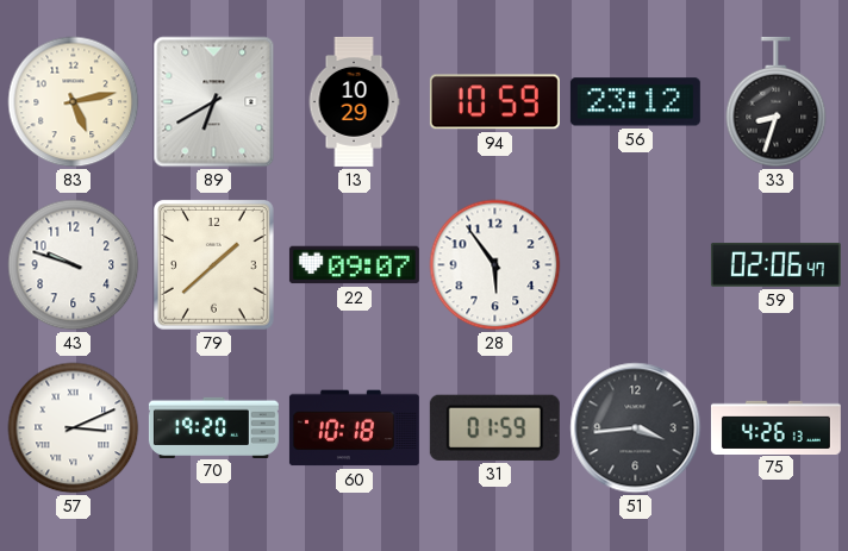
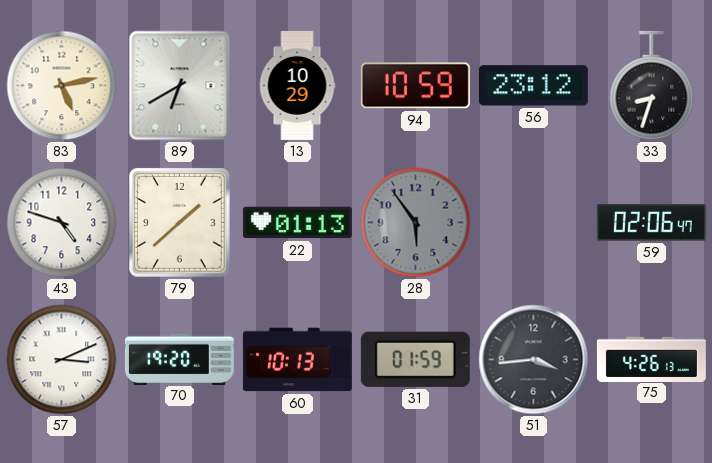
43: 9:48 -> 4:48
22: 09:07 -> 01:13
28 dial: white -> grey
60: 10:18 -> 10:13
